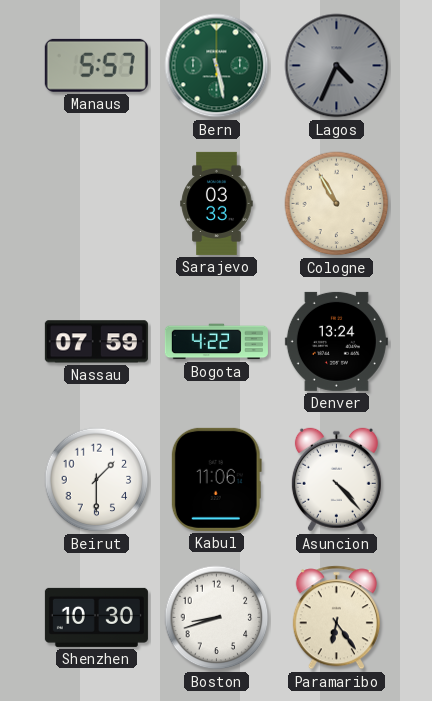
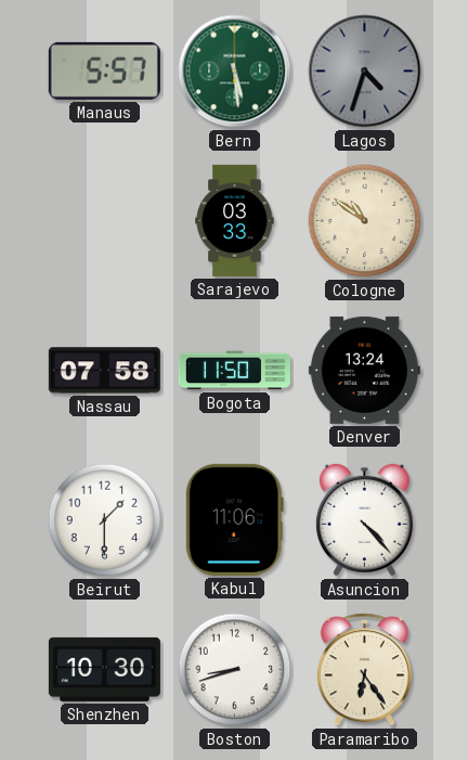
Bern: 5:28 -> 5:29
Lagos: 4:34 -> 4:33
Cologne: 10:55 -> 10:51
Nassau: 07:59 -> 07:58
Bogota: 4:22 -> 11:50
